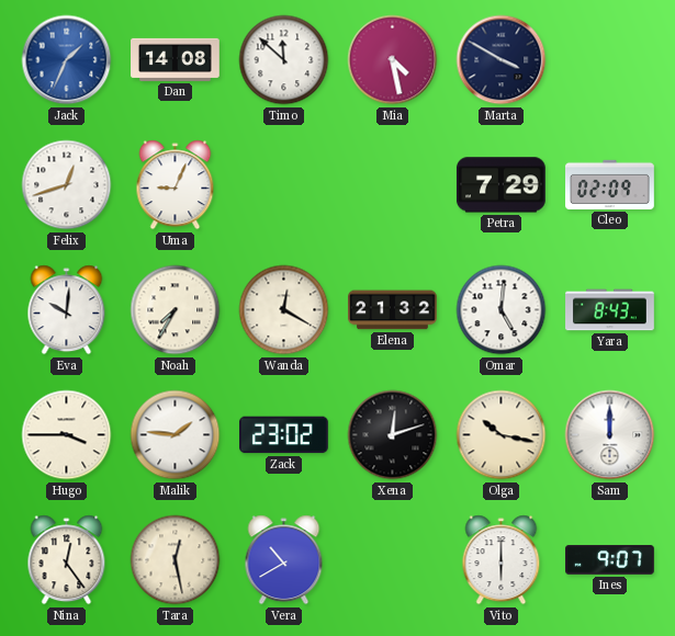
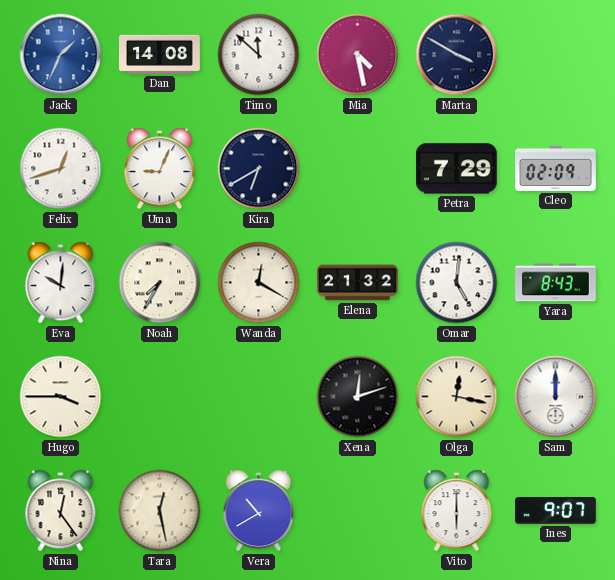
Kira: none -> 6:40
Malik: 1:46 -> none
Zack: 23:02 -> none
Olga: 10:17 -> 12:17
